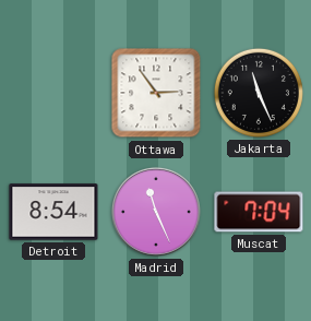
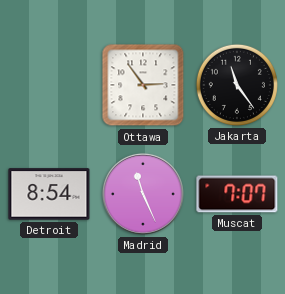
Jakarta: 11:26 -> 11:24
Muscat: 7:04 -> 7:07
